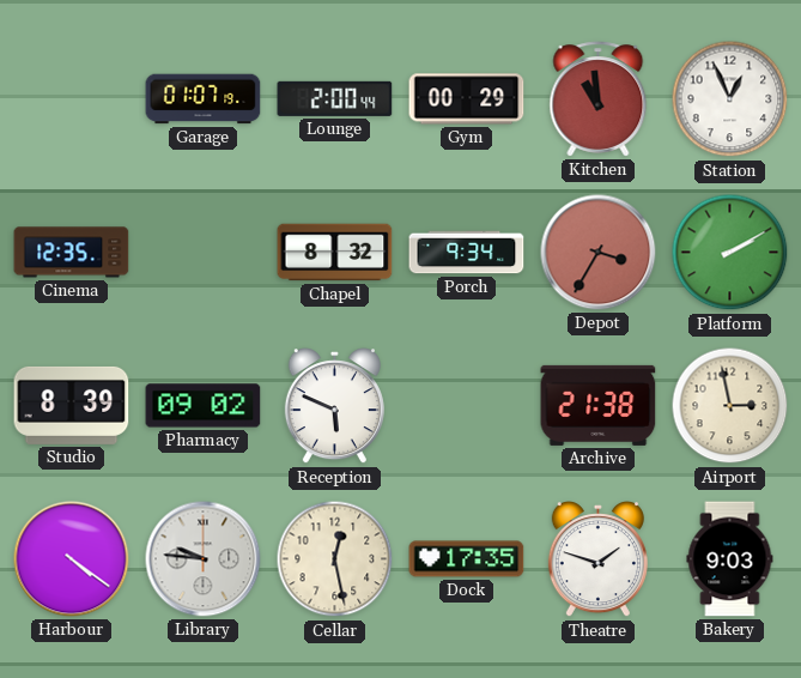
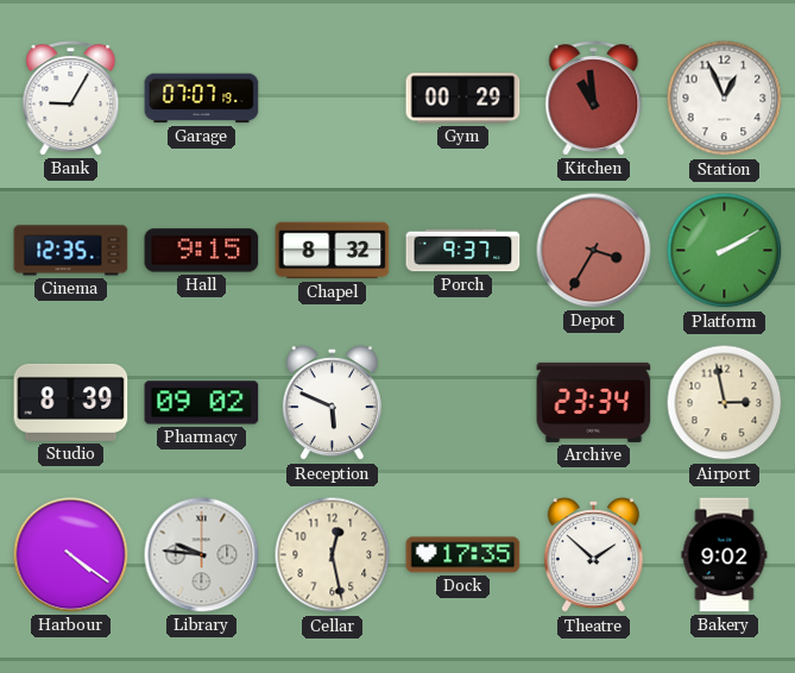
Bank: none -> 9:05
Garage: 01:07 -> 07:07
Lounge: 2:00 -> none
Hall: none -> 9:15
Porch: 9:34 -> 9:37
Archive: 21:38 -> 23:34
Theatre: 1:48 -> 1:52
Bakery: 9:03 -> 9:02
